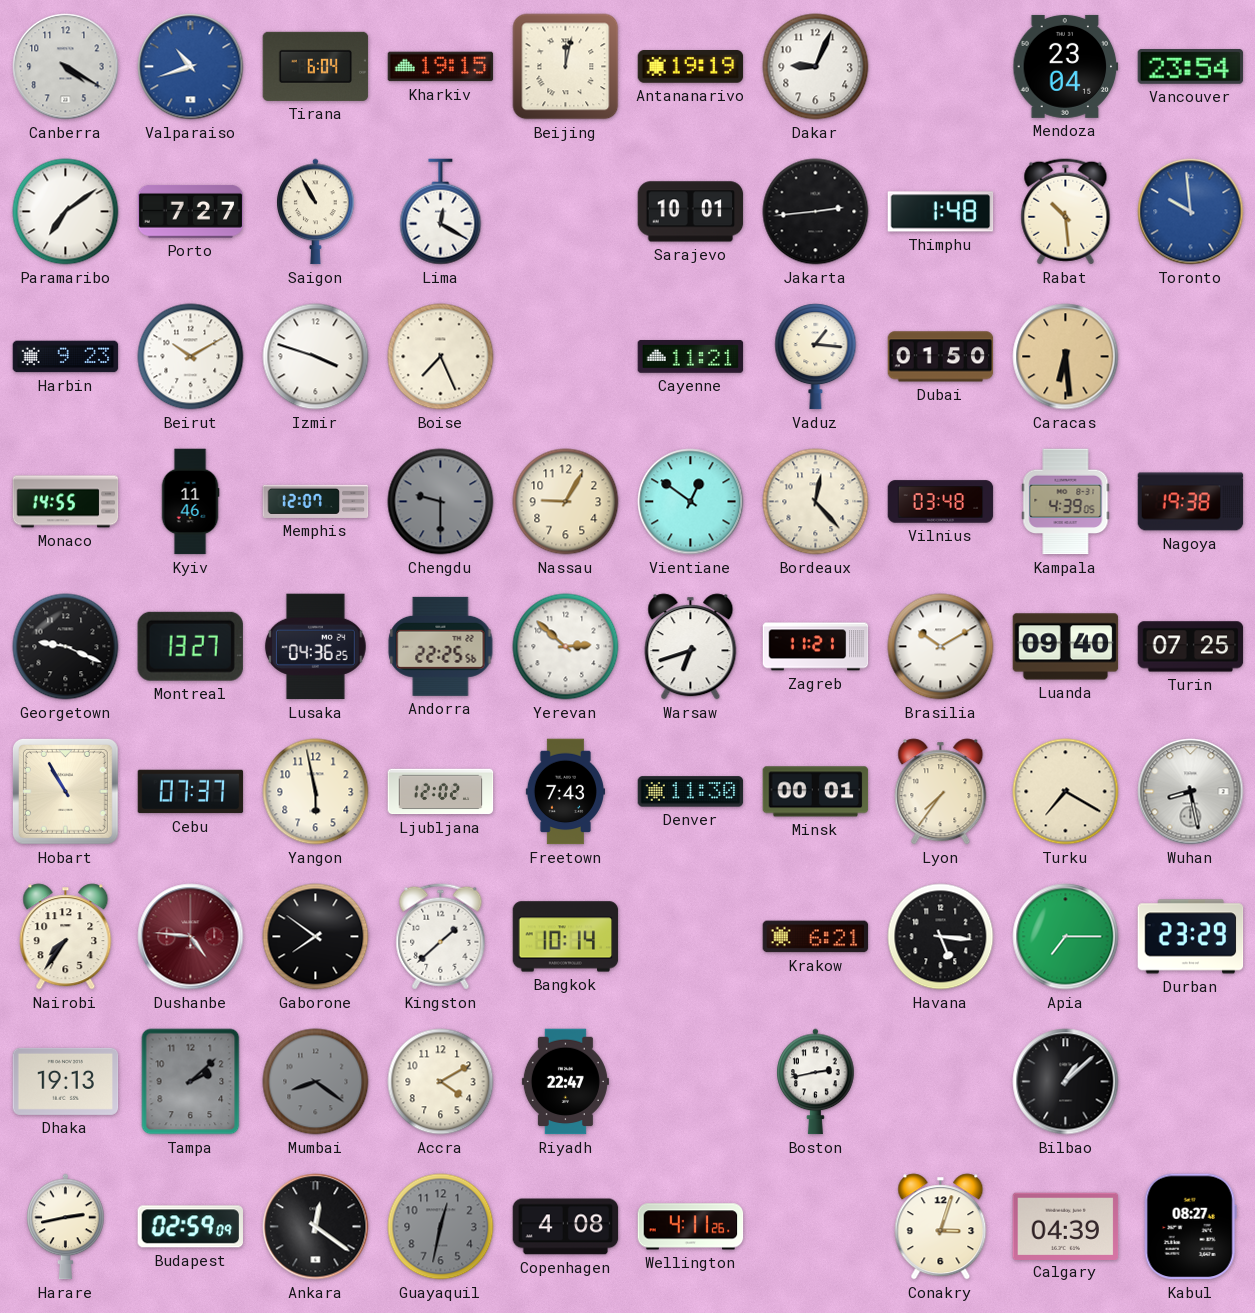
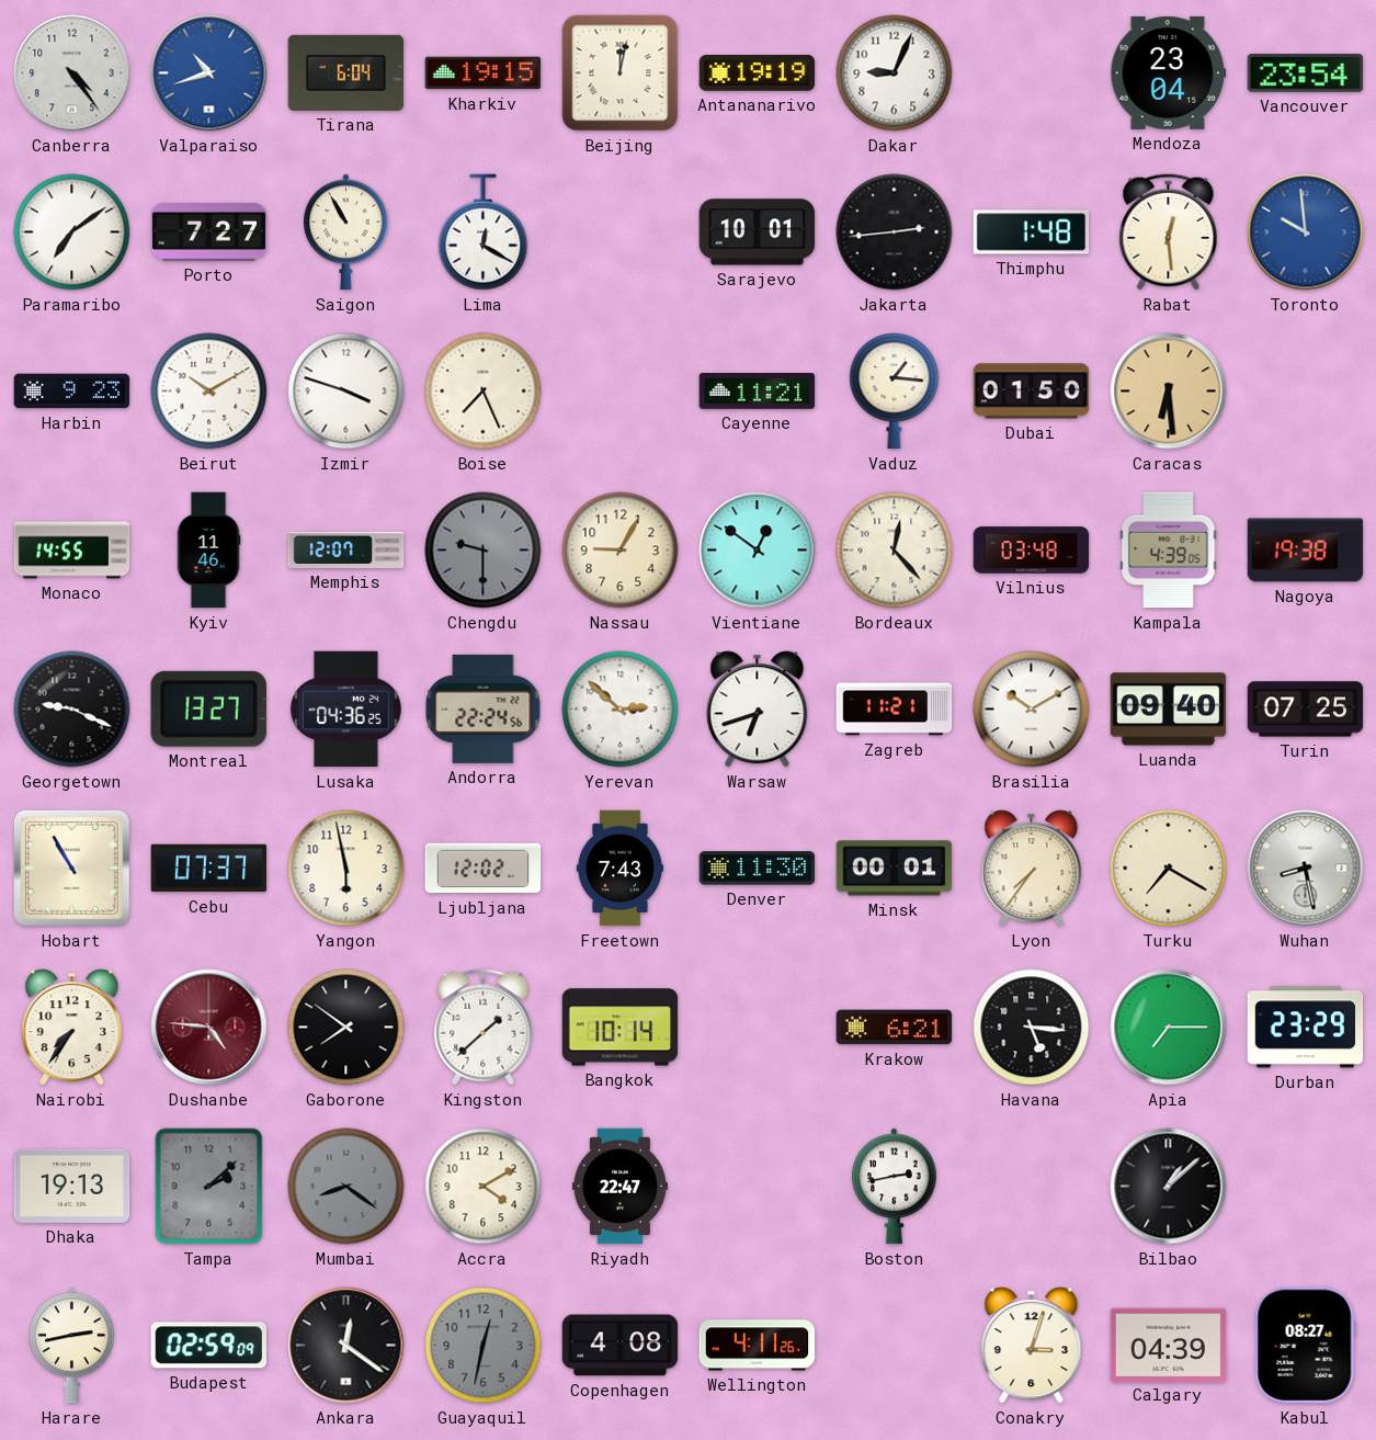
Canberra: 4:20 -> 4:24
Rabat: 10:29 -> 12:29
Andorra: 22:25 -> 22:24
